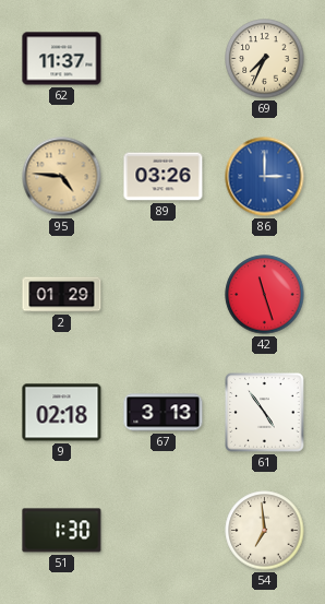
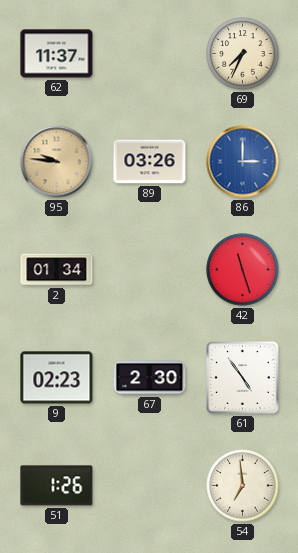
95: 4:46 -> 9:46
2: 01:29 -> 01:34
9: 02:18 -> 02:23
67: 3:13 -> 2:30
51: 1:30 -> 1:26
